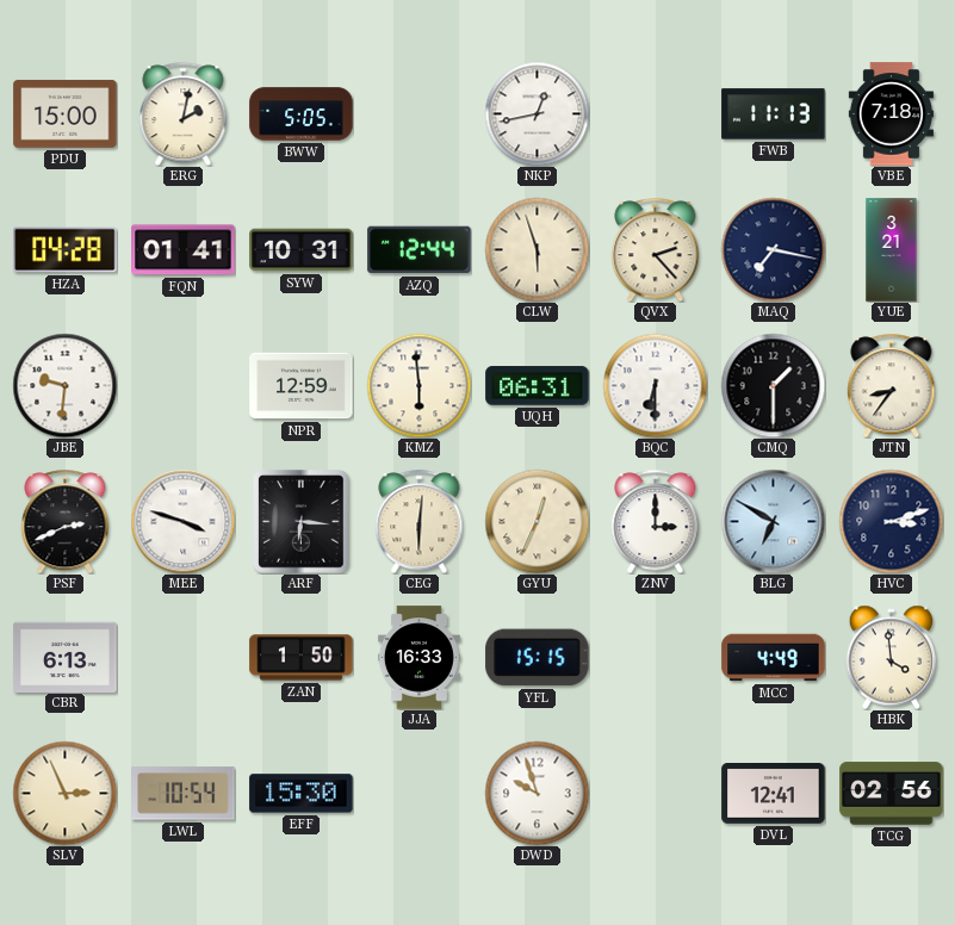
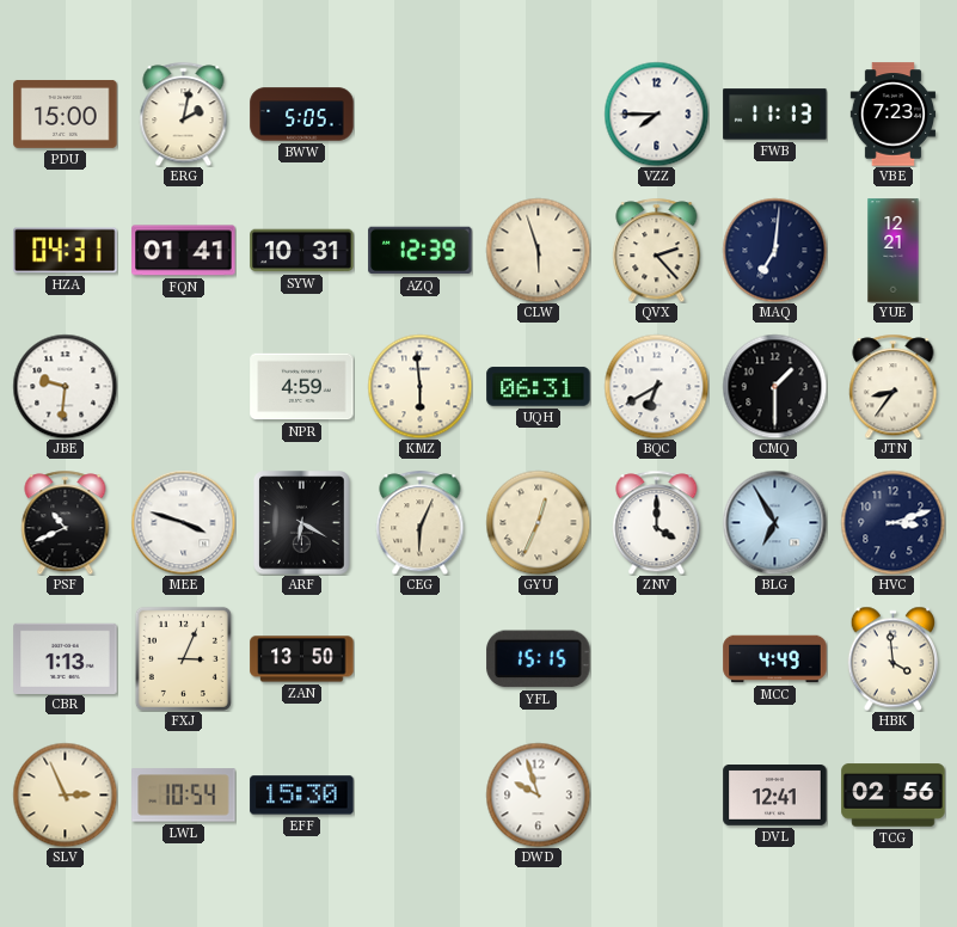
NKP: 12:43 -> none
VZZ: none -> 7:45
VBE: 7:18 -> 7:23
HZA: 04:28 -> 04:31
AZQ: 12:44 -> 12:39
MAQ: 7:17 -> 7:01
YUE: 3:21 -> 12:21
NPR: 12:59 -> 4:59
BQC: 6:30 -> 6:40
PSF: 2:41 -> 10:41
ARF: 6:16 -> 6:20
CEG: 6:01 -> 6:04
ZNV: 3:00 -> 4:00
BLG: 6:50 -> 6:55
CBR: 6:13 -> 1:13
FXJ: none -> 3:04
ZAN: 1:50 -> 13:50
JJA: 16:33 -> none
